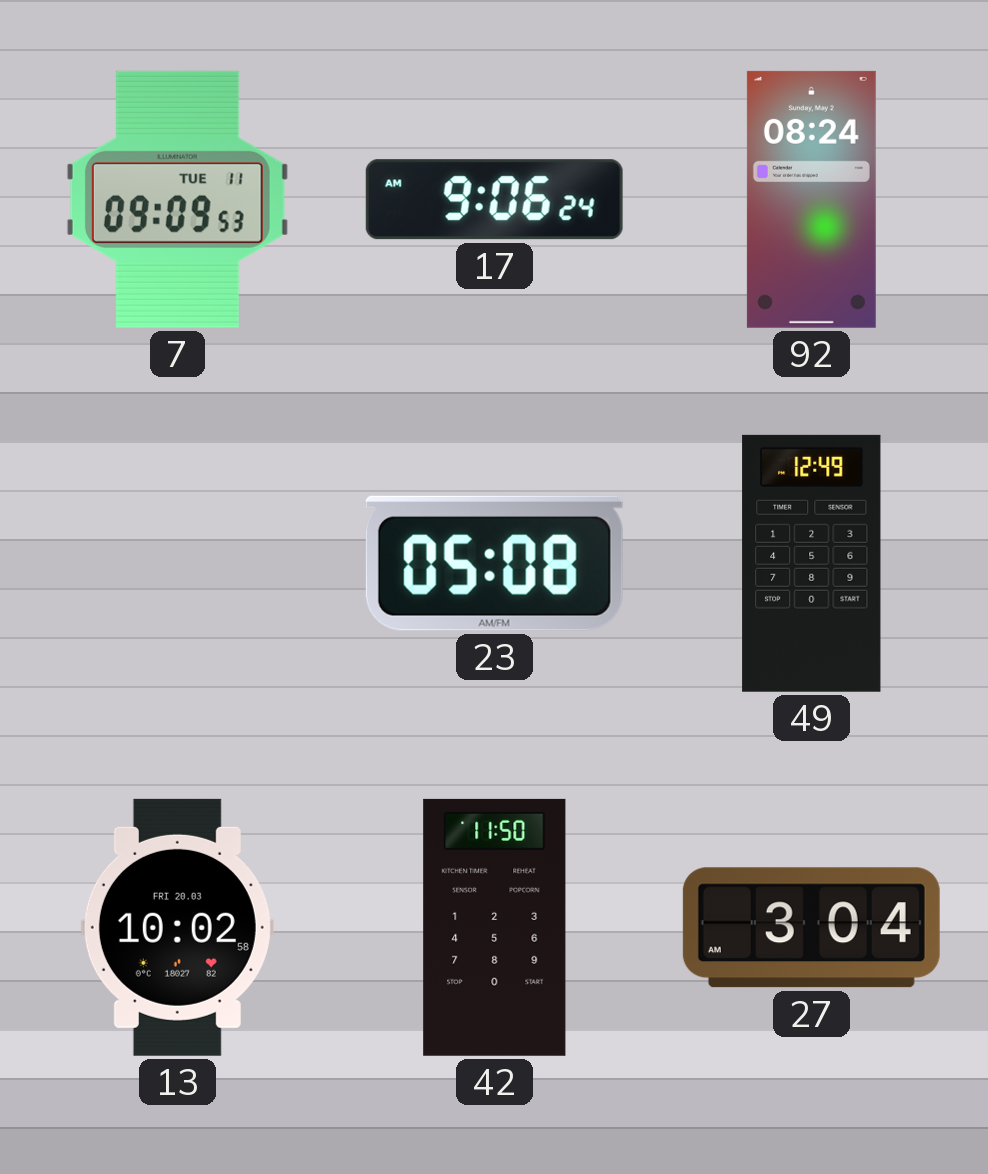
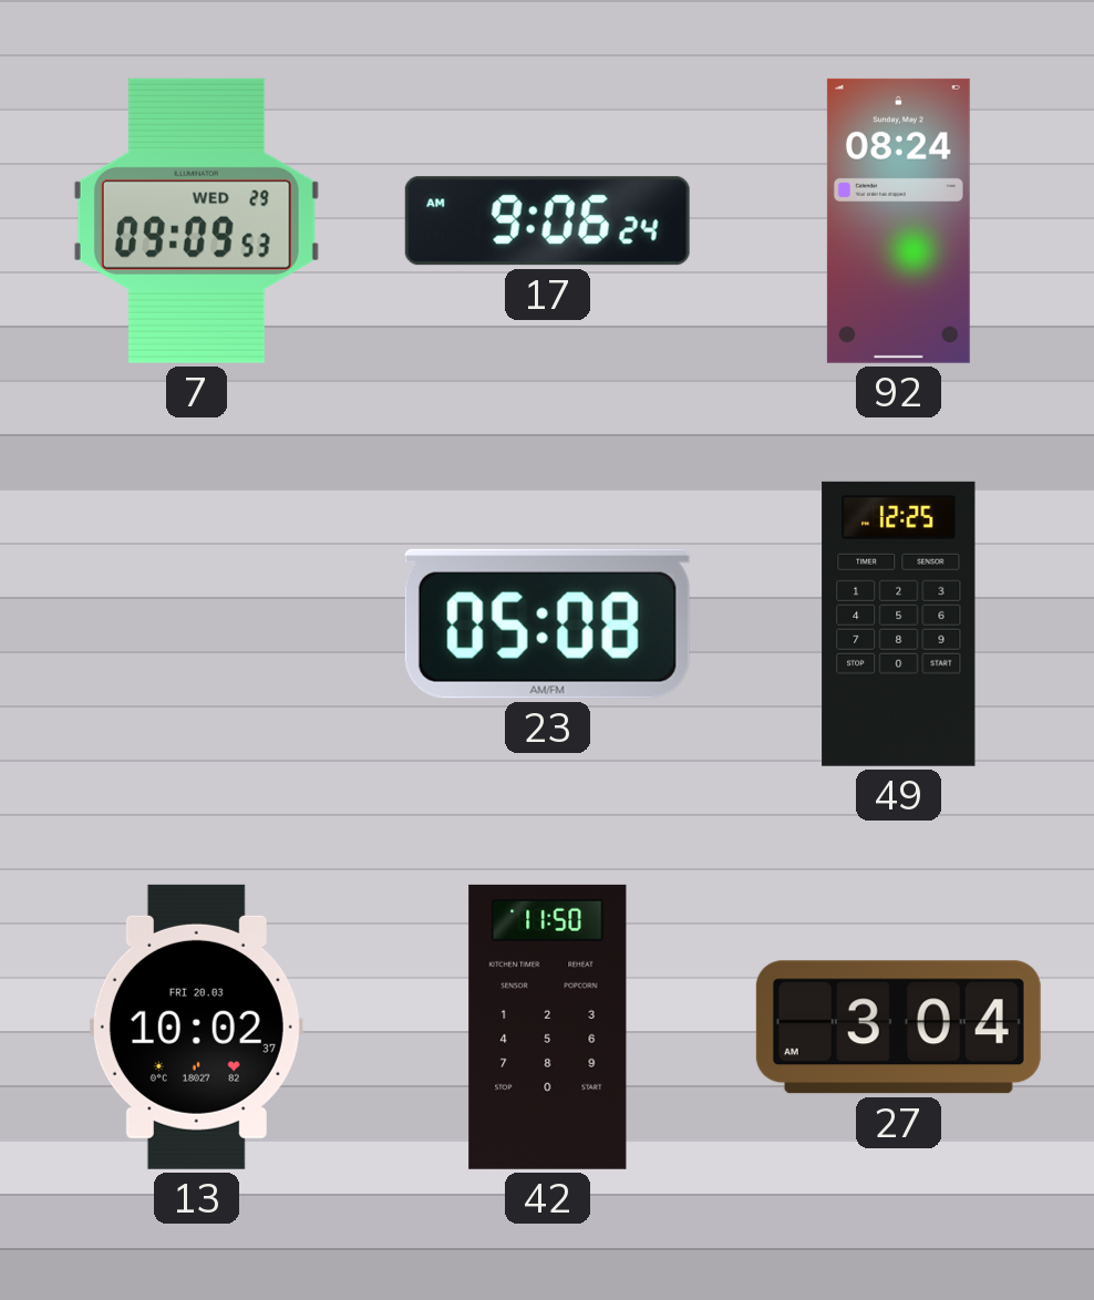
7 date: TUE 11 -> WED 29
49: 12:49 -> 12:25
13: 10:02:58 -> 10:02:37
